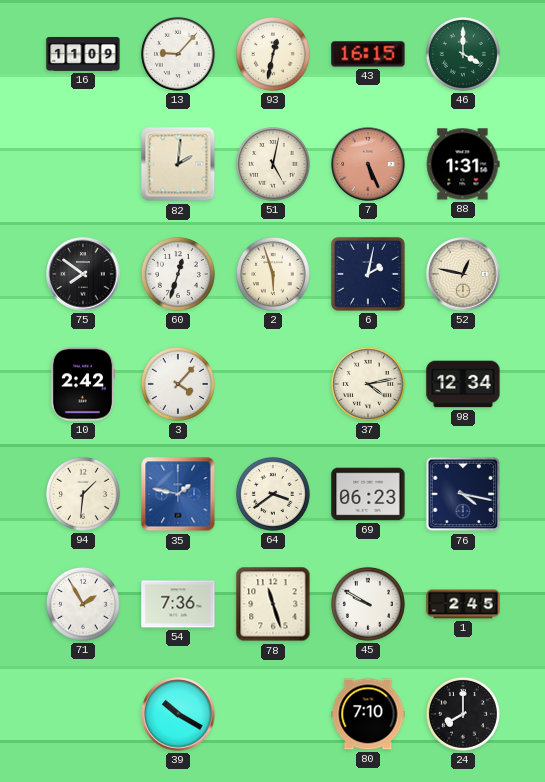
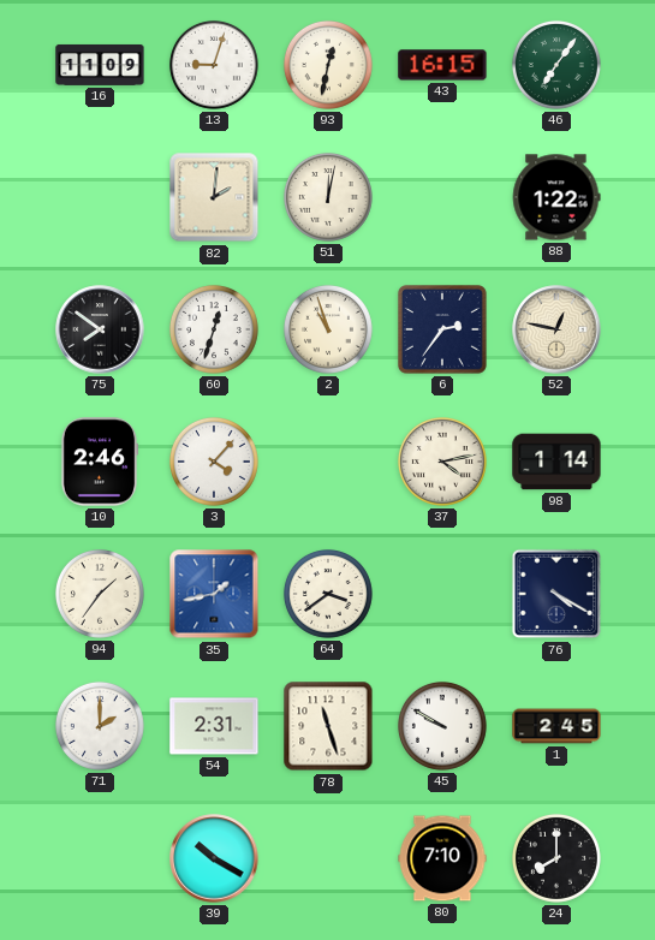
13: 9:07 -> 9:03
46: 4:00 -> 7:06
51: 5:02 -> 12:02
7: 5:26 -> none
88: 1:31 -> 1:22
2: 5:57 -> 10:57
6: 2:02 -> 2:36
10: 2:42 -> 2:46
98: 12:34 -> 1:14
94: 1:31 -> 1:36
35: 1:47 -> 1:43
69: 06:23 -> none
76: 4:17 -> 4:20
71: 1:55 -> 2:00
54: 7:36 -> 2:31
